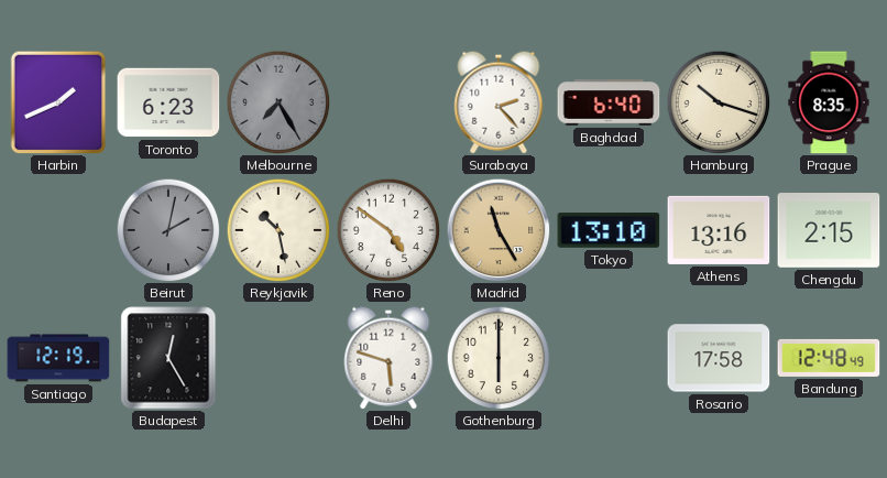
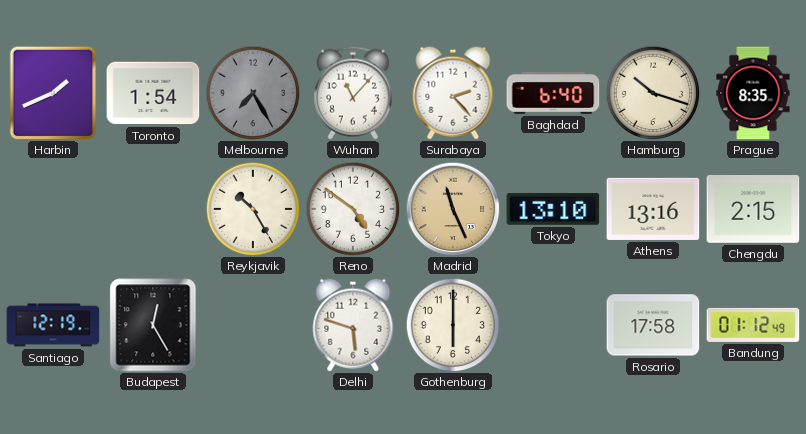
Toronto: 6:23 -> 1:54
Wuhan: none -> 11:07
Beirut: 2:02 -> none
Reykjavik: 10:28 -> 10:25
Madrid: 11:25 -> 11:26
Bandung: 12:48 -> 01:12
